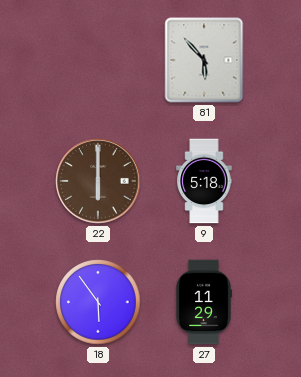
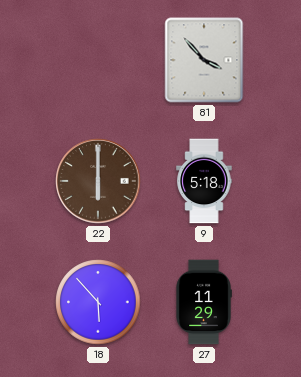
81: 5:53 -> 3:53
18: 5:54 -> 5:53
